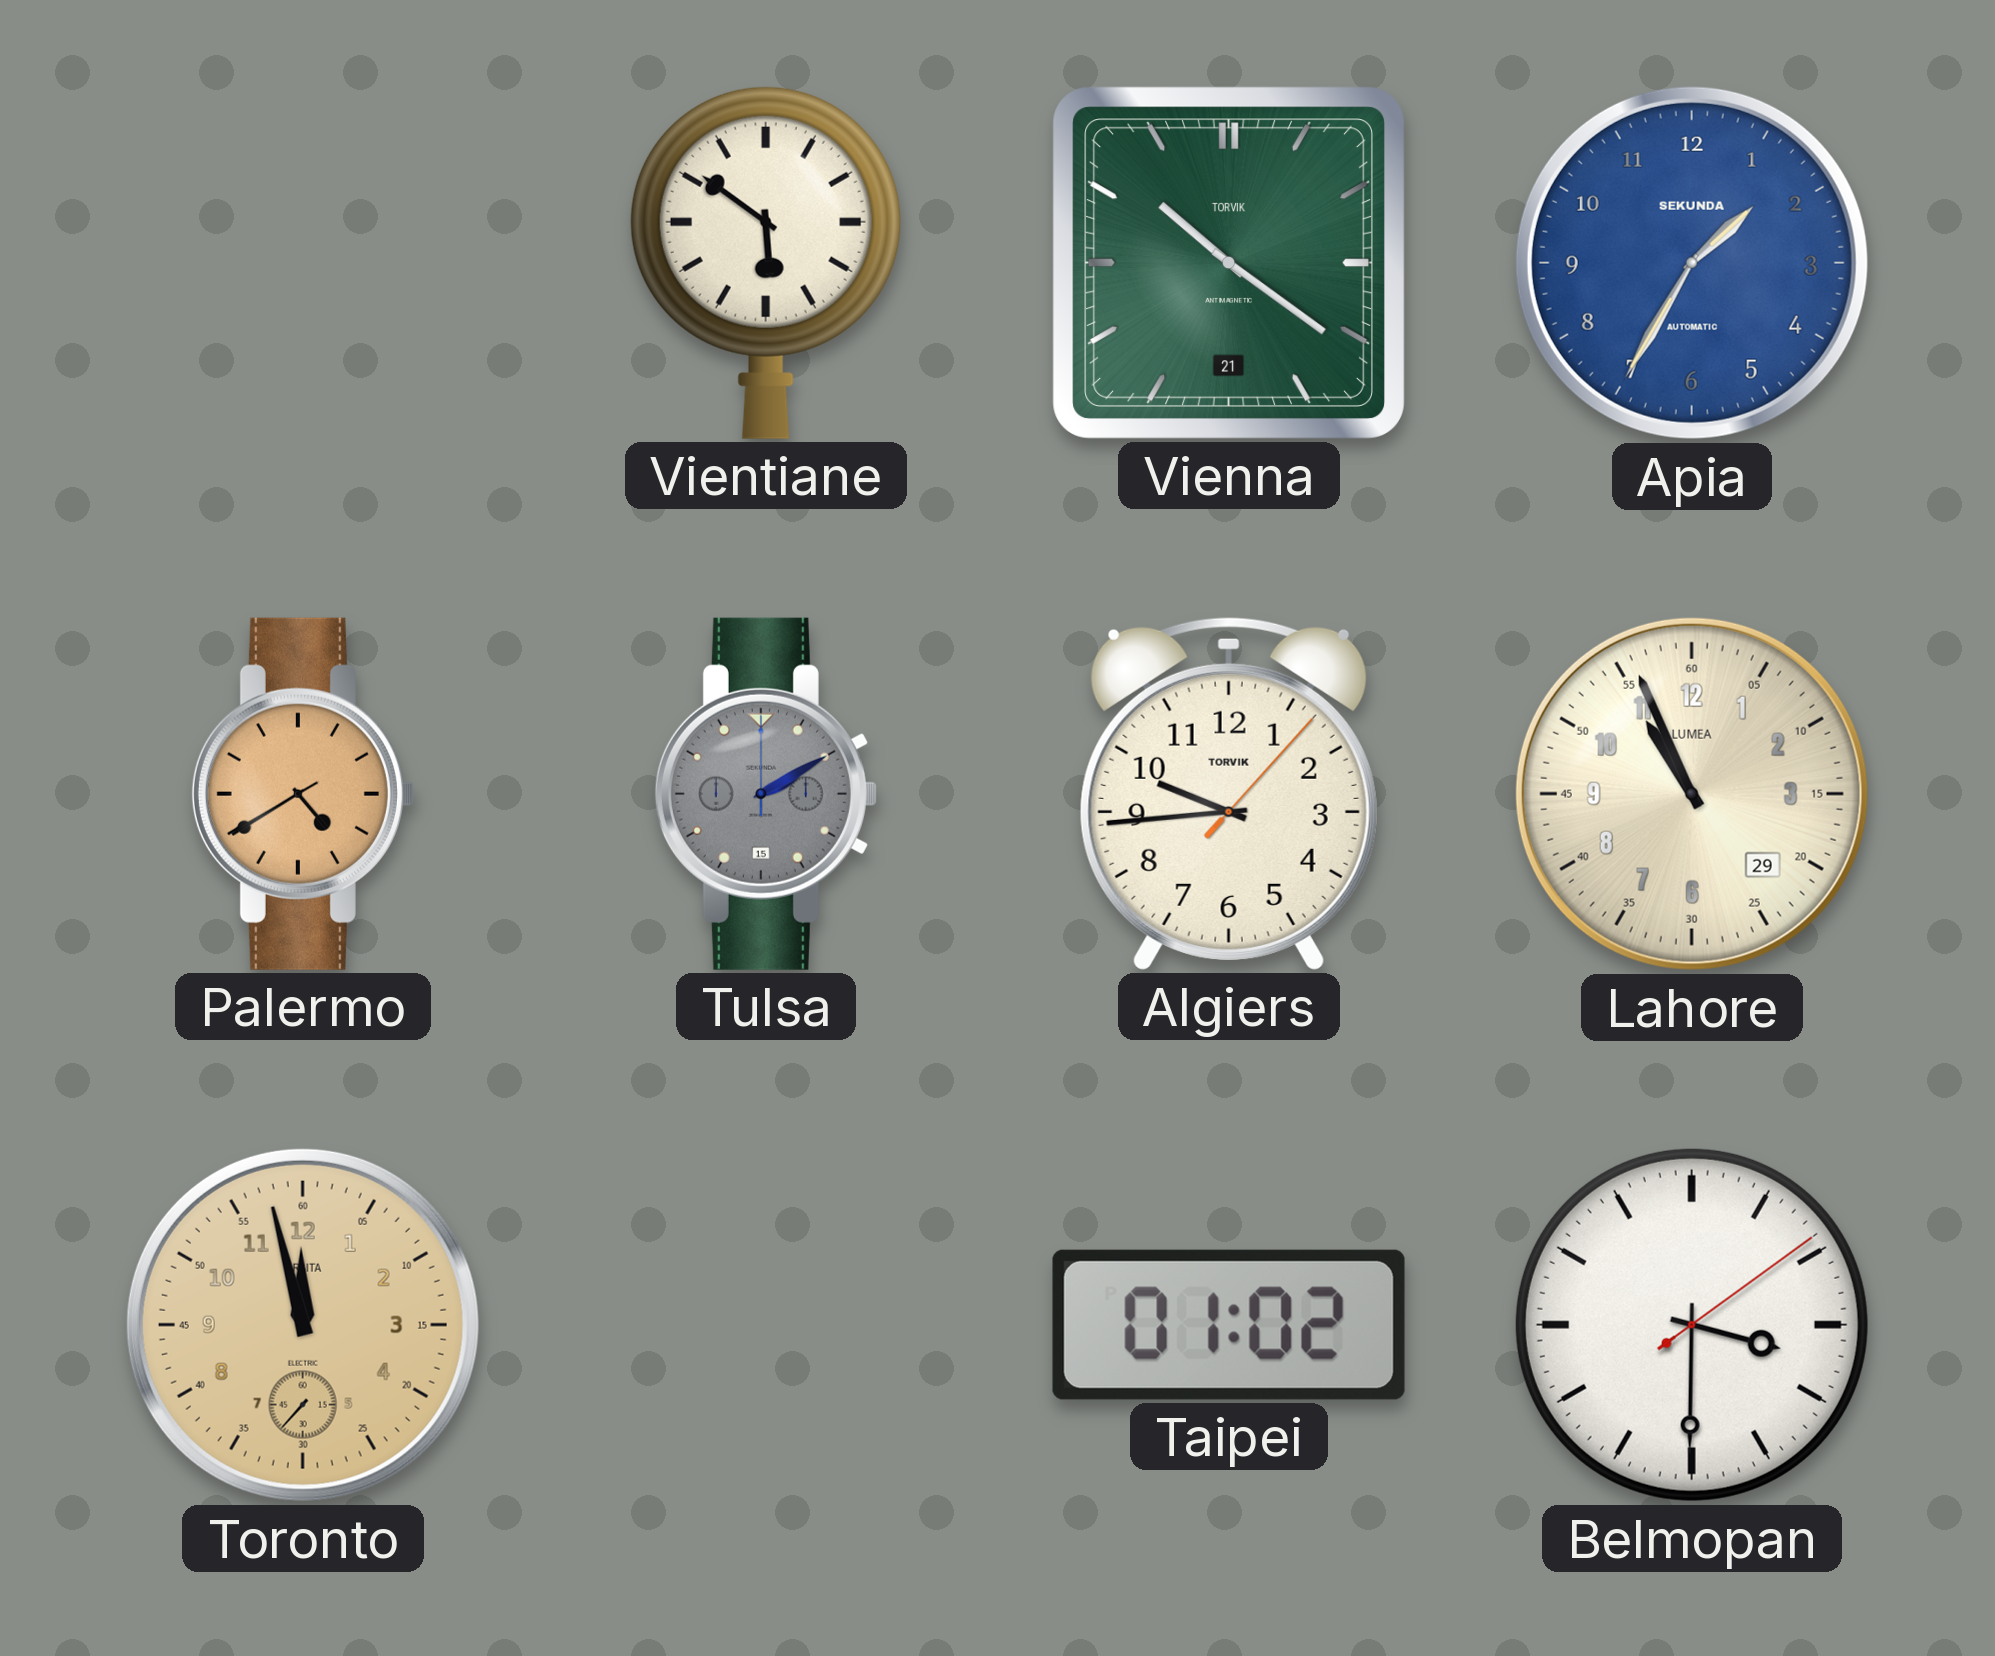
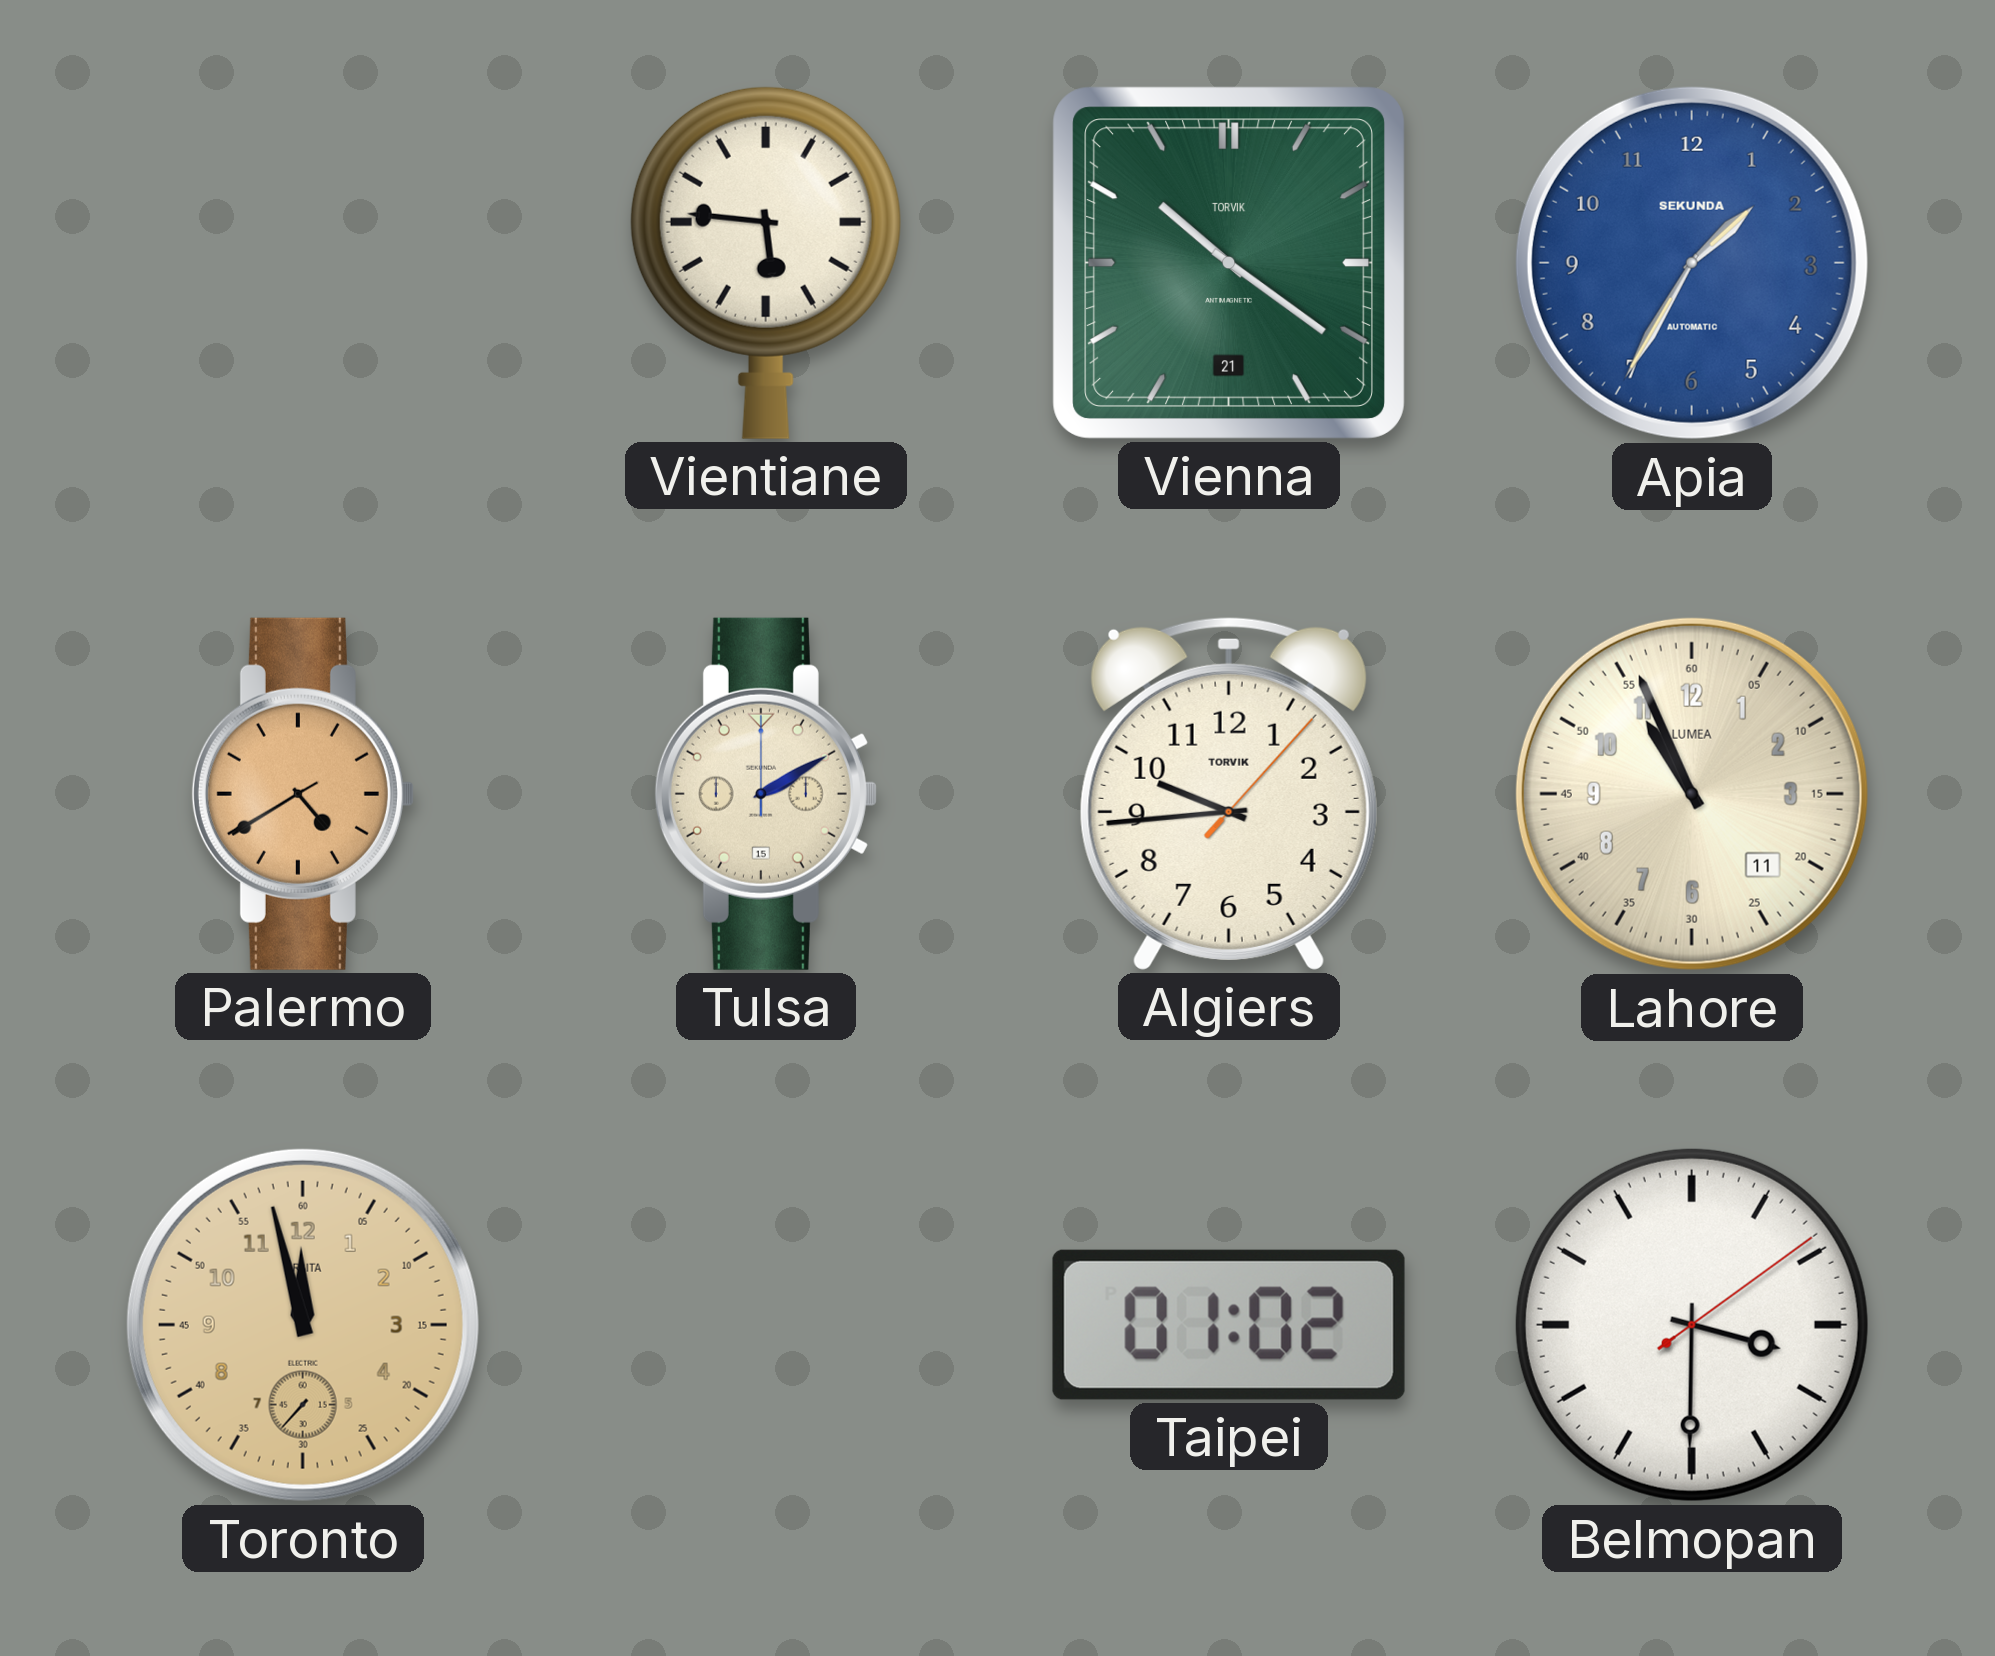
Vientiane: 5:51 -> 5:46
Tulsa dial: grey -> cream
Lahore date: 29 -> 11
